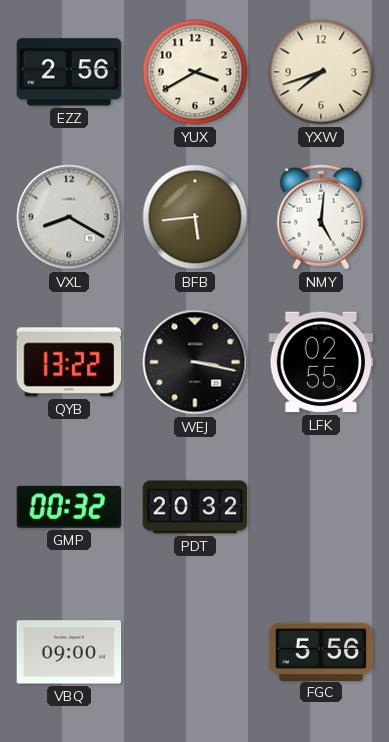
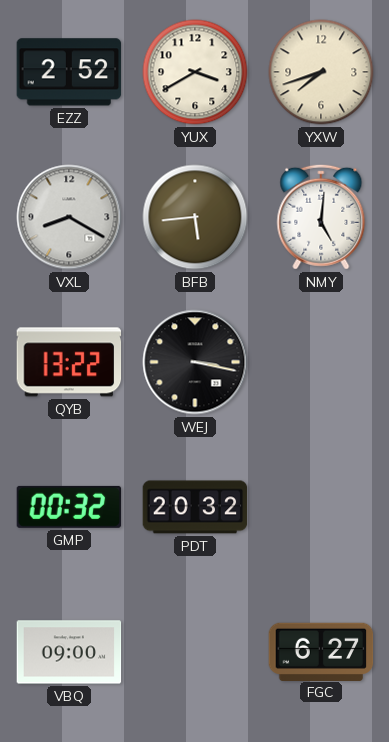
EZZ: 2:56 -> 2:52
LFK: 02:55 -> none
FGC: 5:56 -> 6:27
